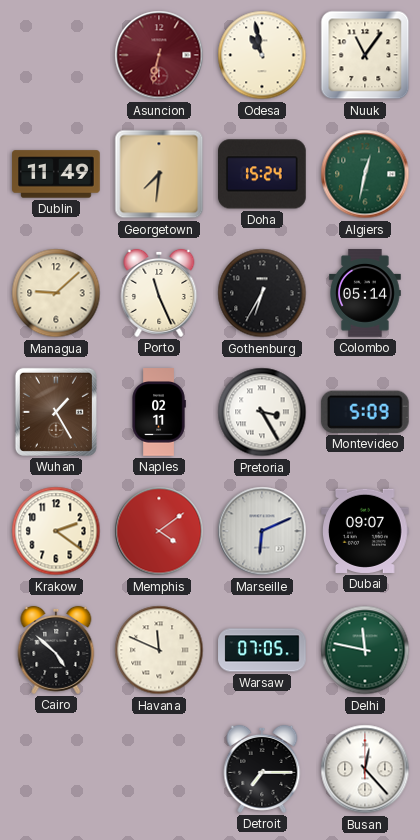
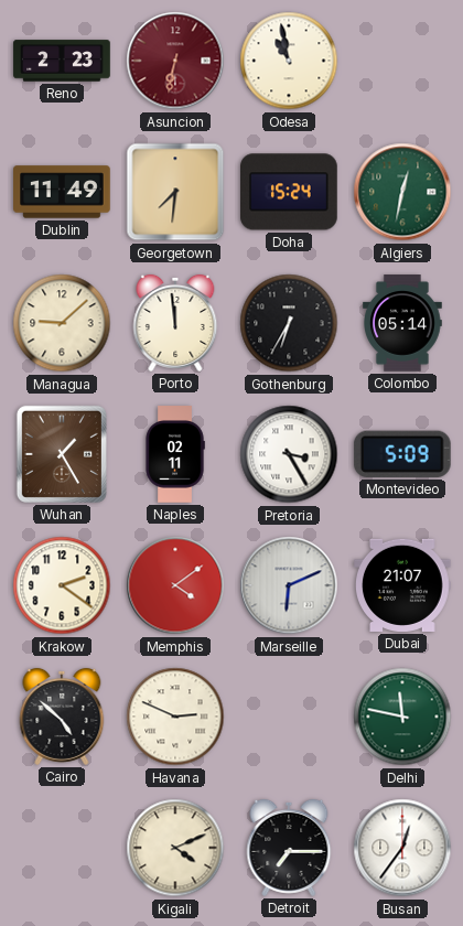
Reno: none -> 2:23
Nuuk: 11:06 -> none
Porto: 11:26 -> 11:59
Dubai: 09:07 -> 21:07
Havana: 11:49 -> 2:49
Warsaw: 07:05 -> none
Kigali: none -> 4:11
Busan: 12:23 -> 12:36
